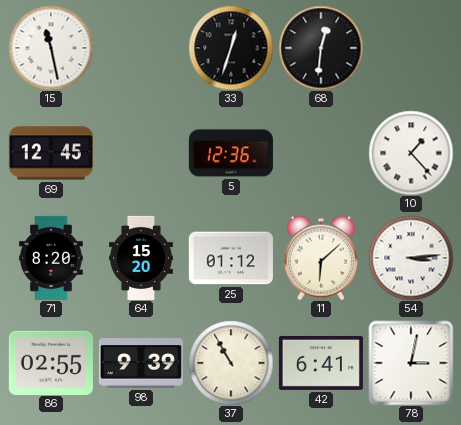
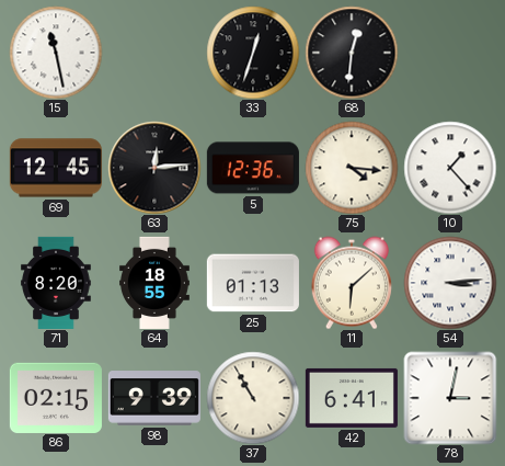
63: none -> 12:14
75: none -> 4:16
64: 15:20 -> 18:55
25: 01:12 -> 01:13
86: 02:55 -> 02:15
